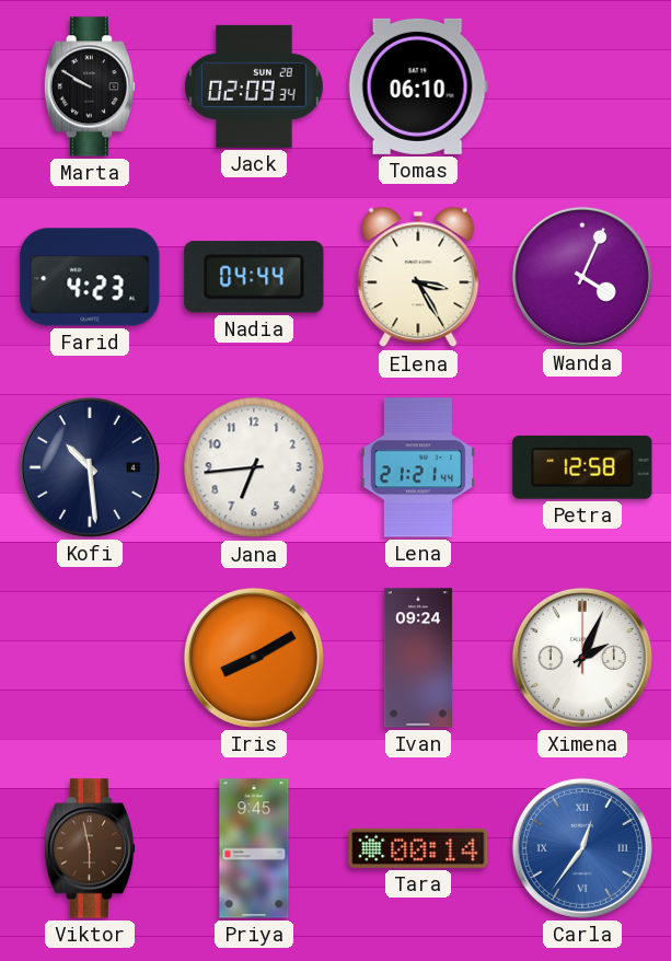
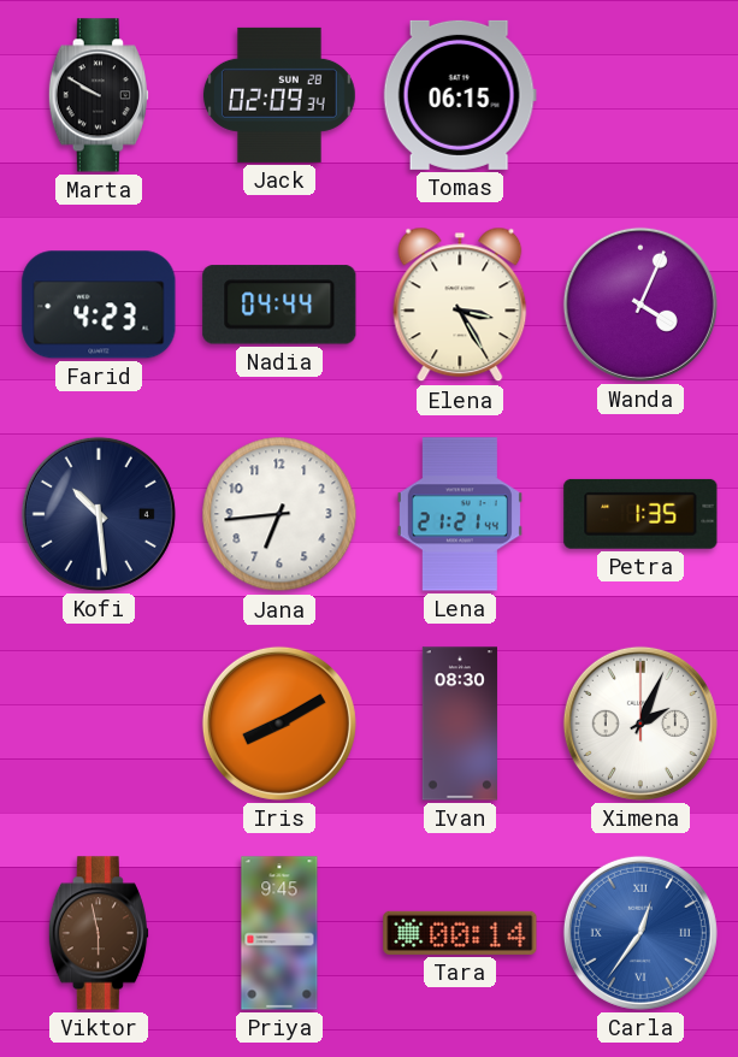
Tomas: 06:10 -> 06:15
Petra: 12:58 -> 1:35
Ivan: 09:24 -> 08:30
